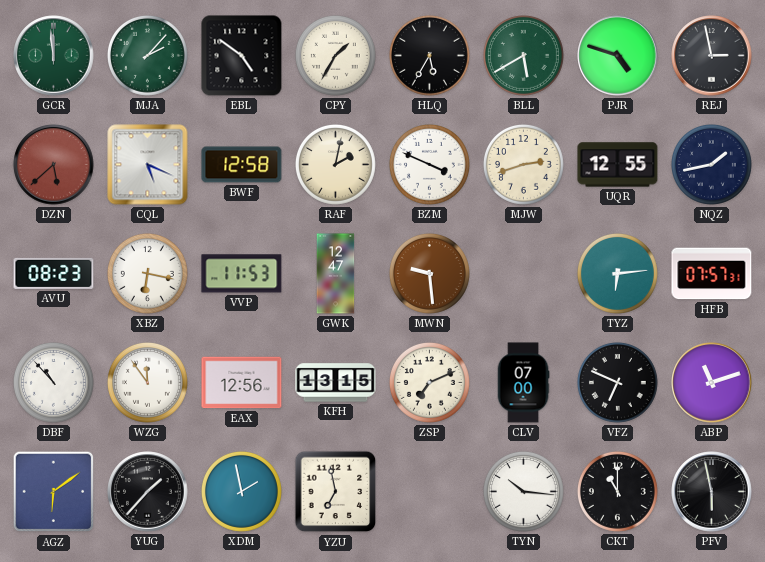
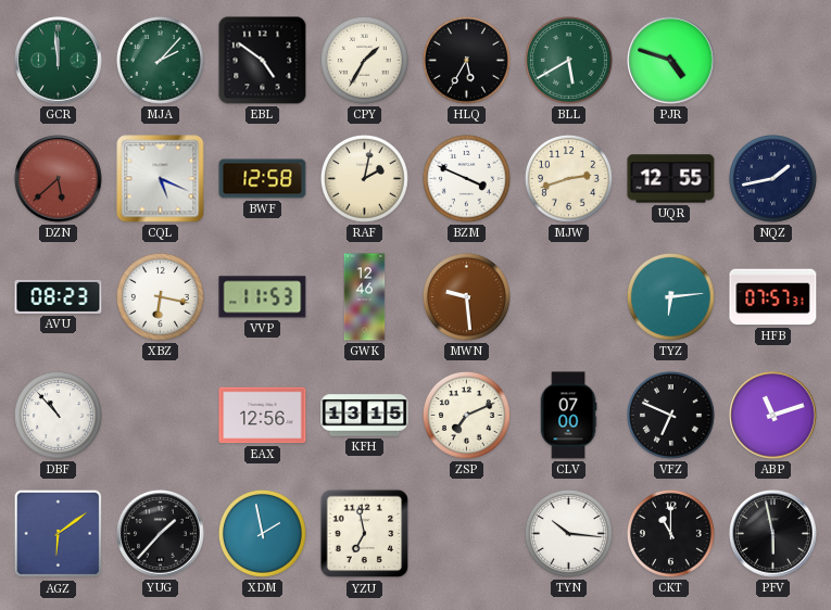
REJ: 2:58 -> none
GWK: 12:47 -> 12:46
WZG: 11:54 -> none
